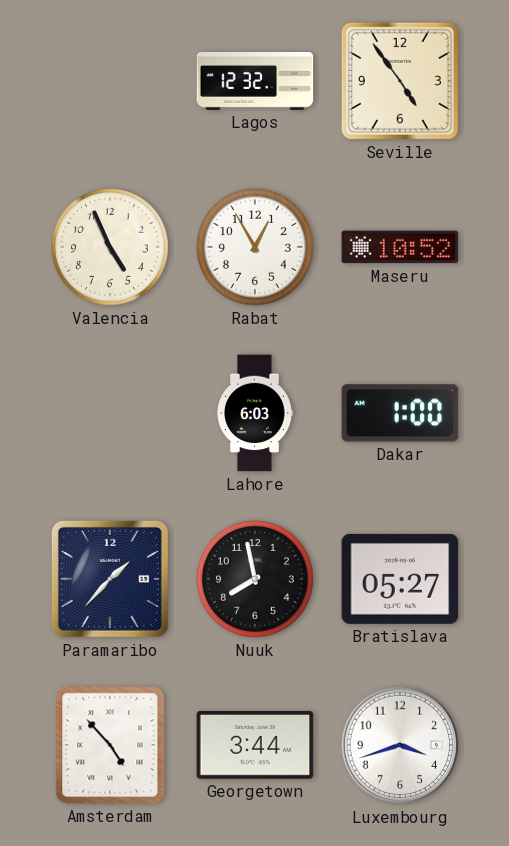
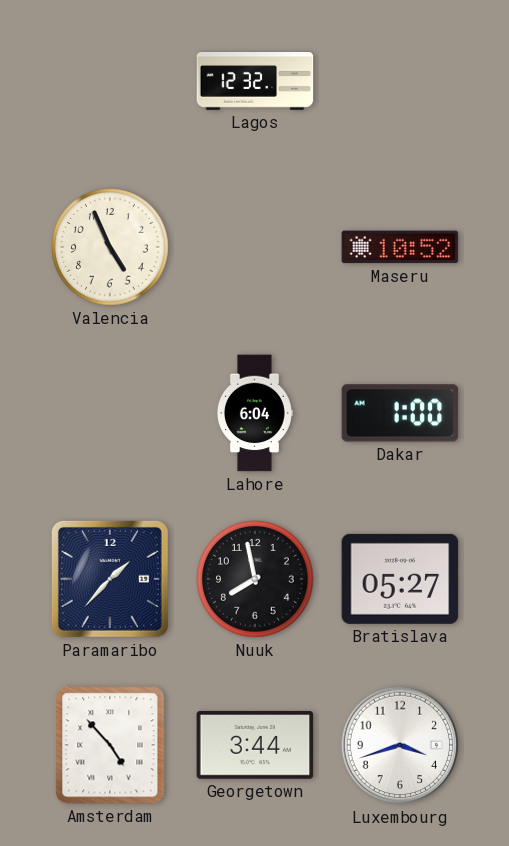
Seville: 4:54 -> none
Rabat: 12:55 -> none
Lahore: 6:03 -> 6:04
